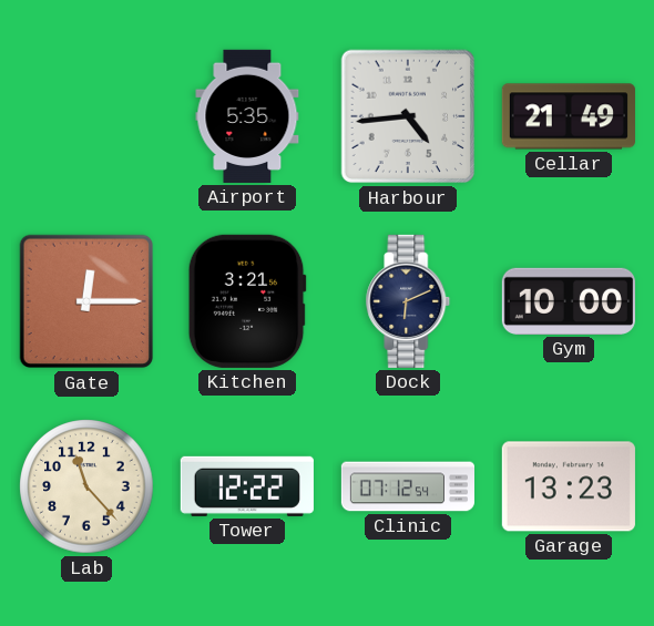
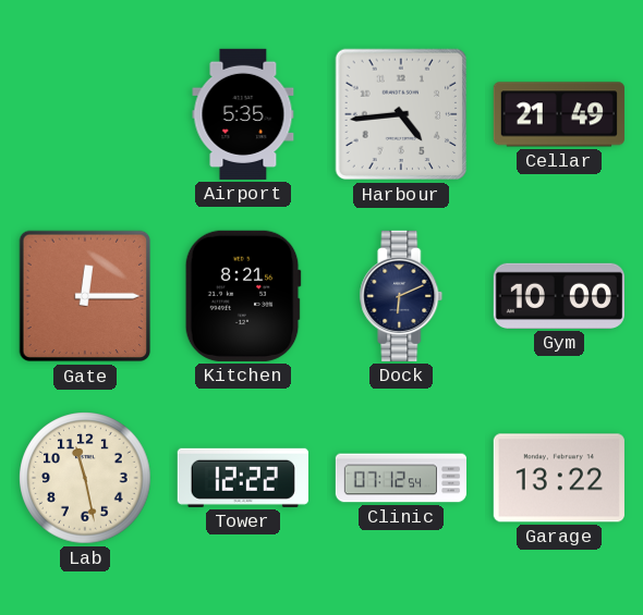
Kitchen: 3:21 -> 8:21
Lab: 11:23 -> 11:28
Garage: 13:23 -> 13:22
